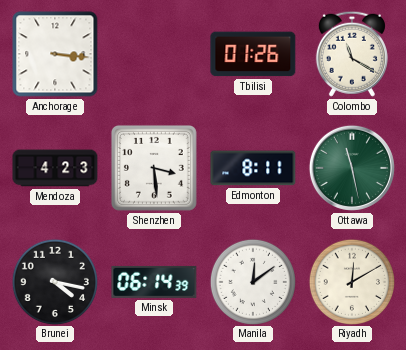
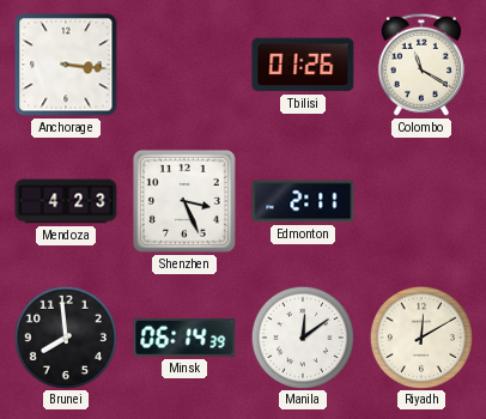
Shenzhen: 3:29 -> 3:26
Edmonton: 8:11 -> 2:11
Ottawa: 11:28 -> none
Brunei: 4:17 -> 7:59
